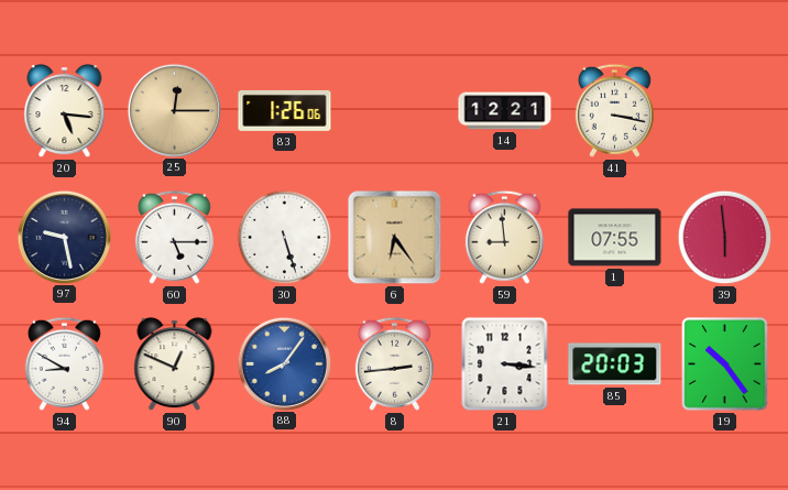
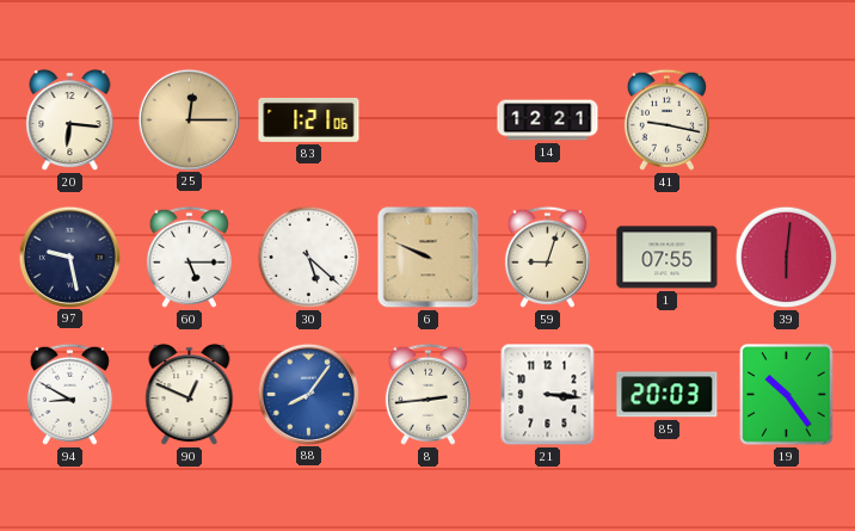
20: 5:16 -> 6:16
83: 1:26 -> 1:21
41: 3:17 -> 9:17
30: 5:27 -> 5:22
6: 6:24 -> 9:49
59: 8:59 -> 9:03
39: 5:59 -> 6:01
